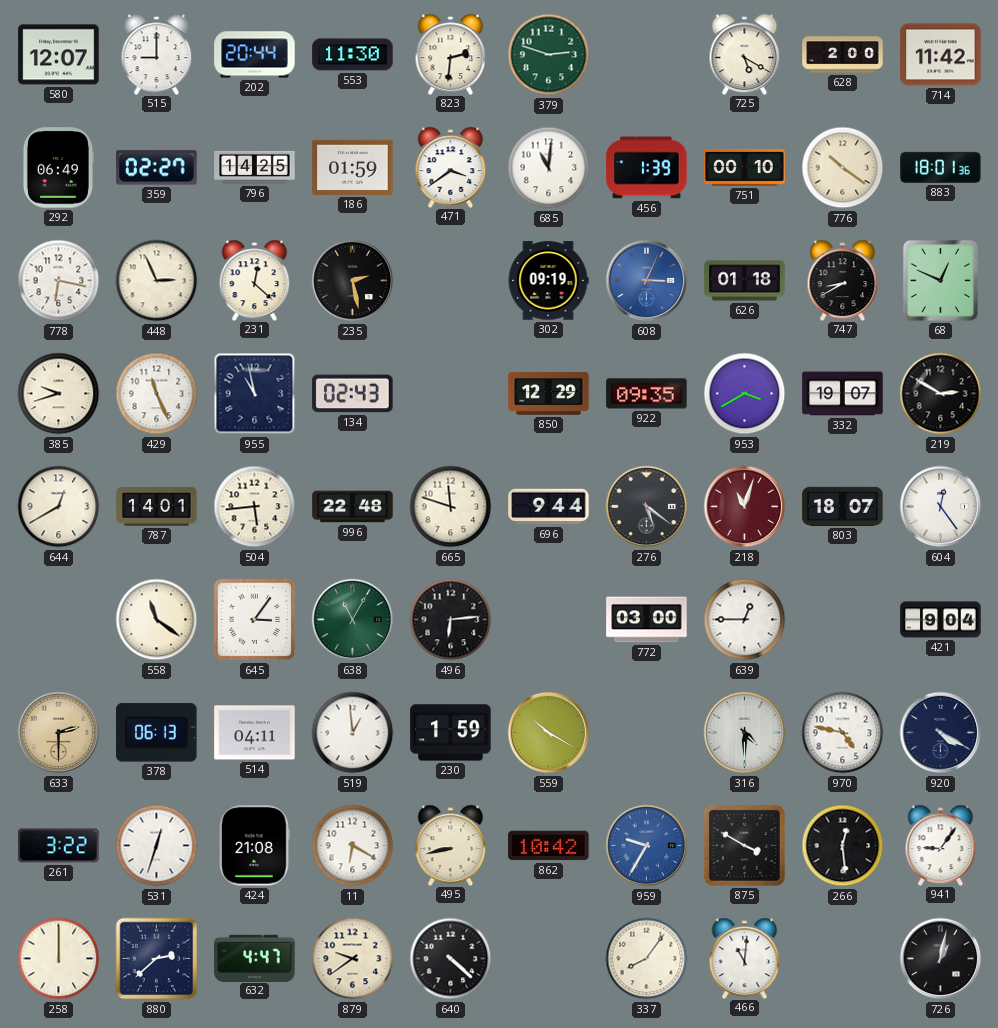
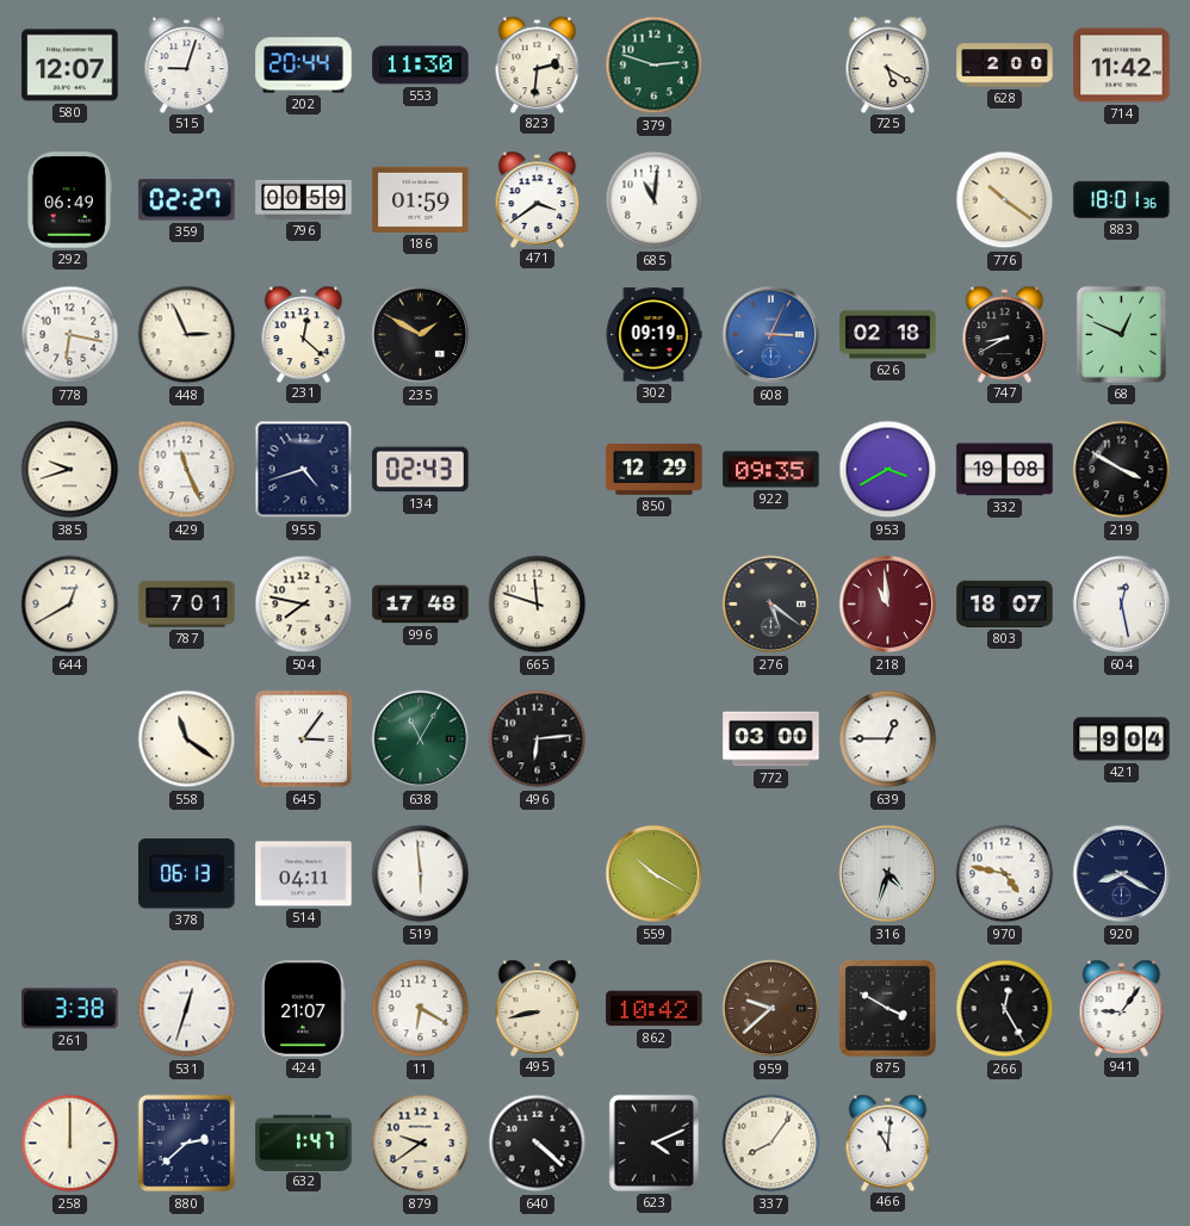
515: 9:00 -> 9:03
796: 14:25 -> 00:59
456: 1:39 -> none
751: 00:10 -> none
235: 2:28 -> 1:50
626: 01:18 -> 02:18
955: 10:58 -> 4:42
332: 19:07 -> 19:08
219: 2:50 -> 3:50
787: 14:01 -> 7:01
504: 5:44 -> 7:47
996: 22:48 -> 17:48
696: 9:44 -> none
218: 11:03 -> 10:59
604: 12:24 -> 12:28
633: 2:30 -> none
519: 12:59 -> 5:59
230: 1:59 -> none
316: 4:30 -> 4:33
920: 4:20 -> 8:20
261: 3:22 -> 3:38
424: 21:08 -> 21:07
959: 9:35 -> 9:38
959 dial: blue -> brown
266: 12:29 -> 12:25
632: 4:47 -> 1:47
623: none -> 4:11
726: 1:02 -> none
